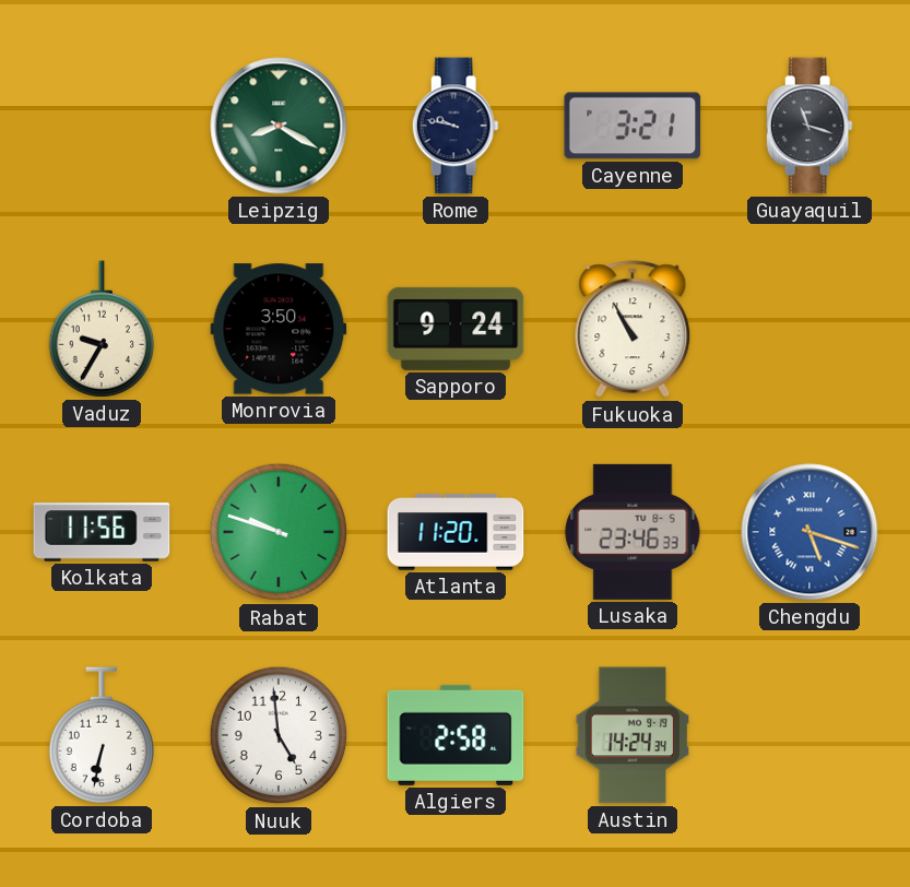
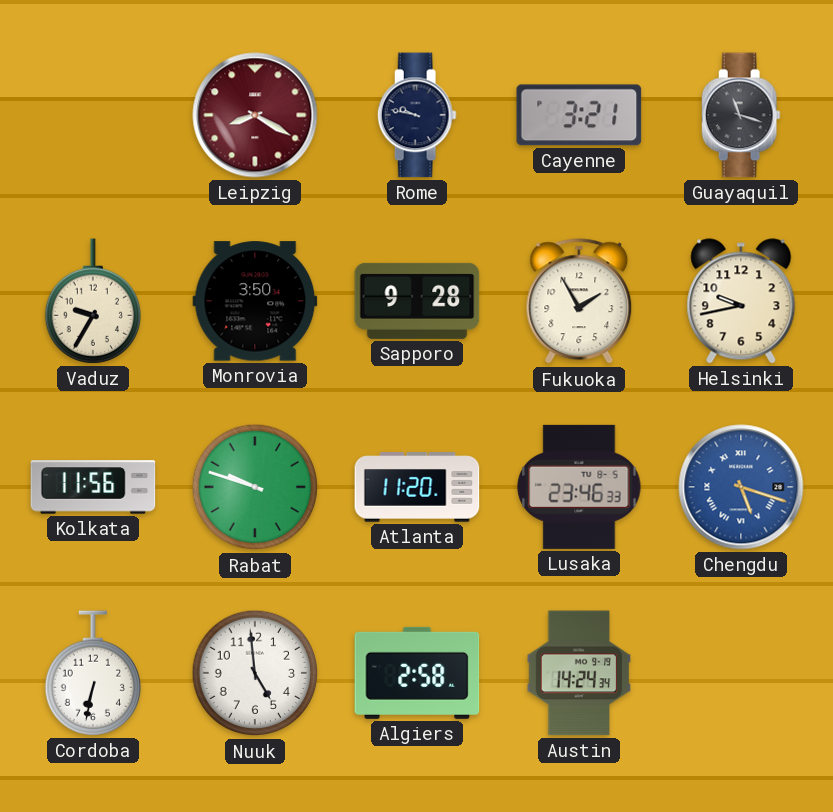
Leipzig dial: green -> burgundy
Sapporo: 9:24 -> 9:28
Fukuoka: 10:55 -> 1:55
Helsinki: none -> 9:43
